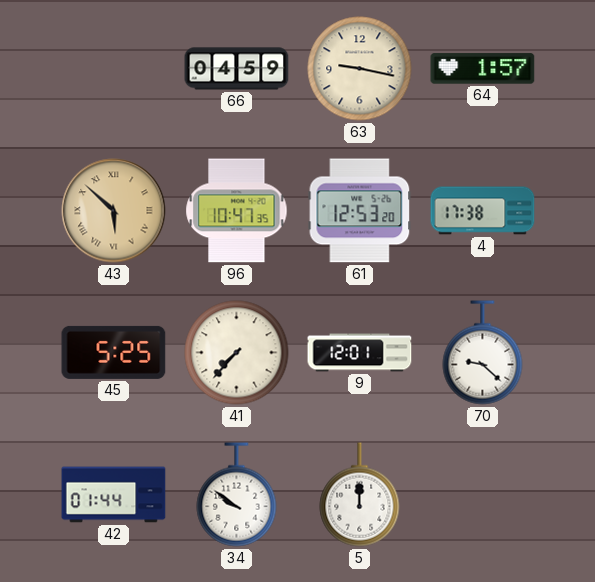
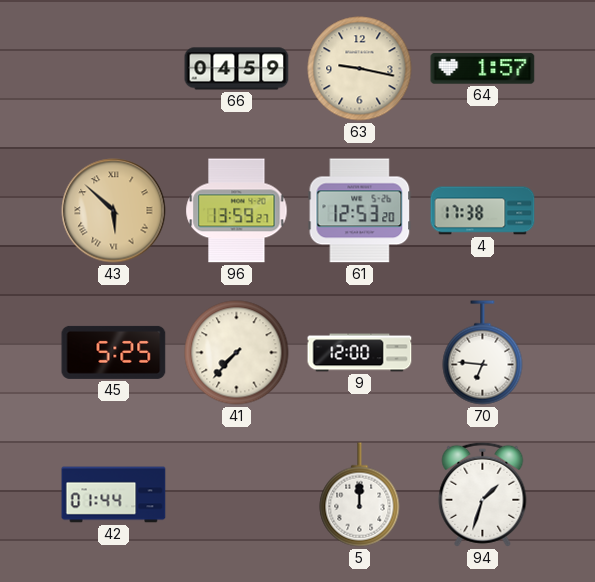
96: 10:47 -> 13:59
9: 12:01 -> 12:00
70: 9:22 -> 6:46
34: 9:51 -> none
94: none -> 1:33
